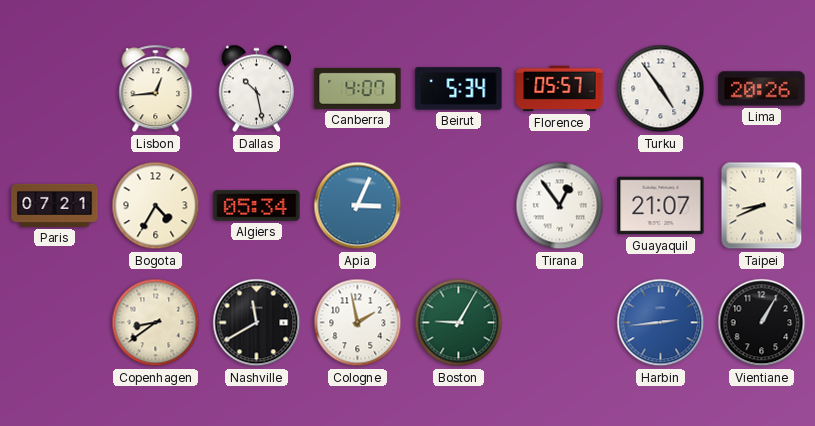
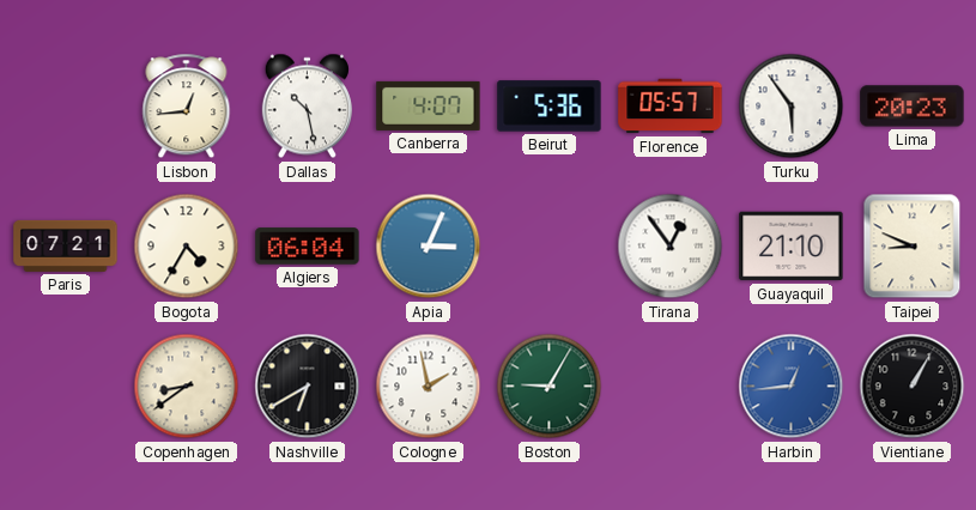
Beirut: 5:34 -> 5:36
Turku: 4:54 -> 5:54
Lima: 20:26 -> 20:23
Algiers: 05:34 -> 06:04
Guayaquil: 21:07 -> 21:10
Taipei: 8:41 -> 8:49
Nashville: 11:40 -> 6:40
Harbin: 2:44 -> 12:44
